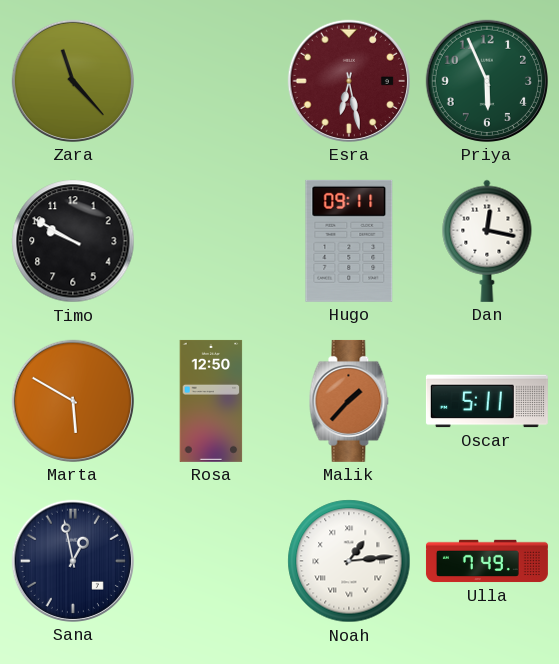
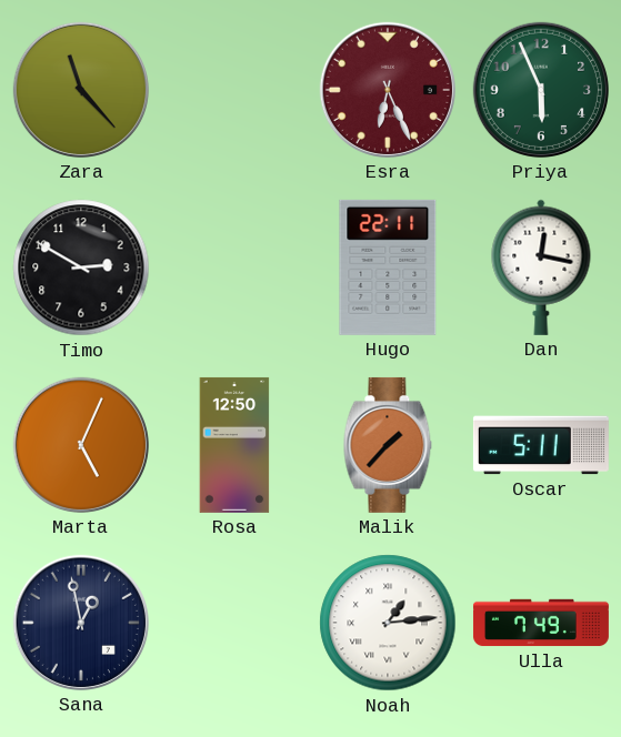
Esra: 6:28 -> 6:26
Timo: 9:50 -> 2:50
Hugo: 09:11 -> 22:11
Marta: 5:50 -> 5:04
